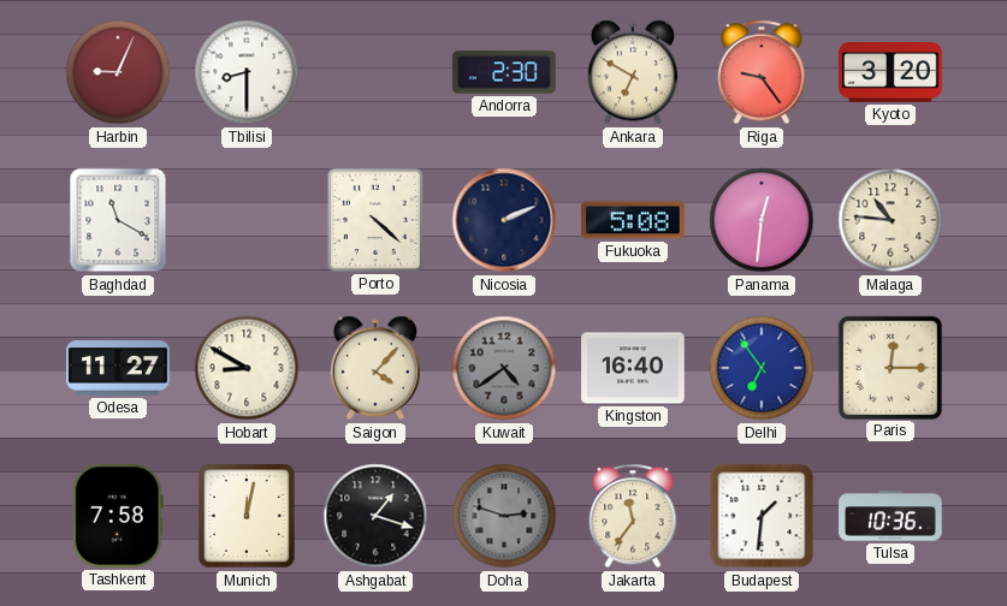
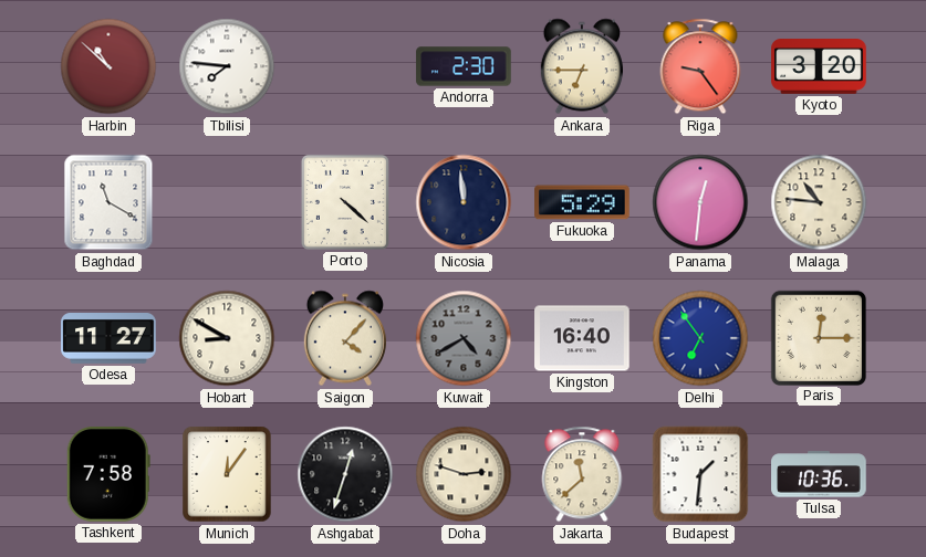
Harbin: 9:04 -> 10:52
Tbilisi: 8:30 -> 7:46
Ankara: 6:50 -> 6:45
Nicosia: 2:11 -> 11:59
Fukuoka: 5:08 -> 5:29
Kuwait: 4:39 -> 4:40
Munich: 12:02 -> 12:06
Ashgabat: 1:18 -> 12:33
Doha dial: grey -> cream
Jakarta: 11:36 -> 11:38
